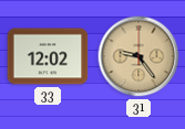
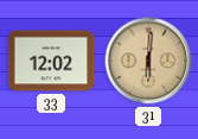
31: 9:24 -> 6:01
